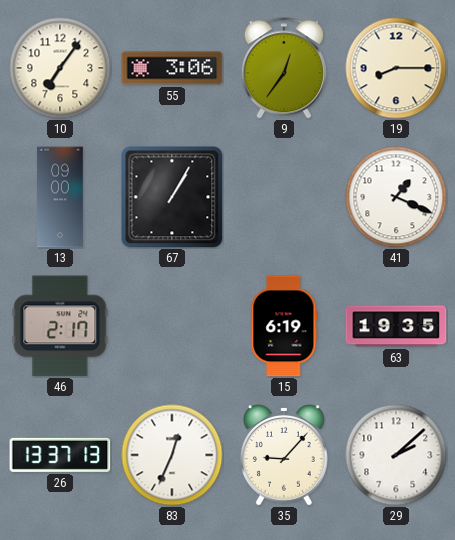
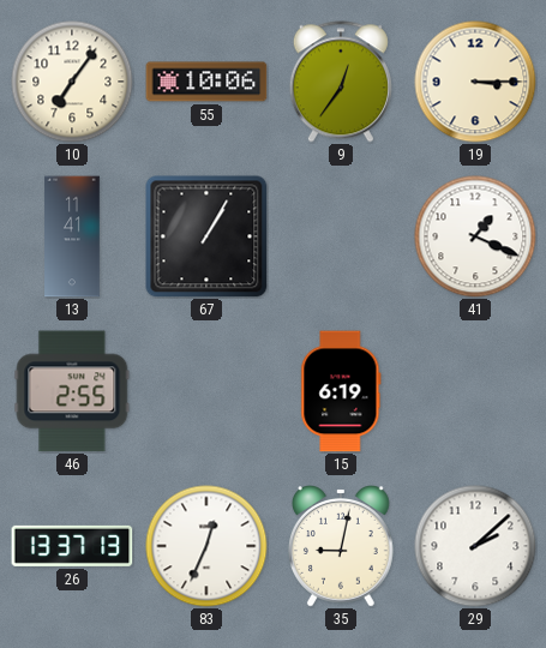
55: 3:06 -> 10:06
19: 8:15 -> 3:15
13: 09:00 -> 11:41
46: 2:17 -> 2:55
63: 19:35 -> none
35: 9:07 -> 9:02
